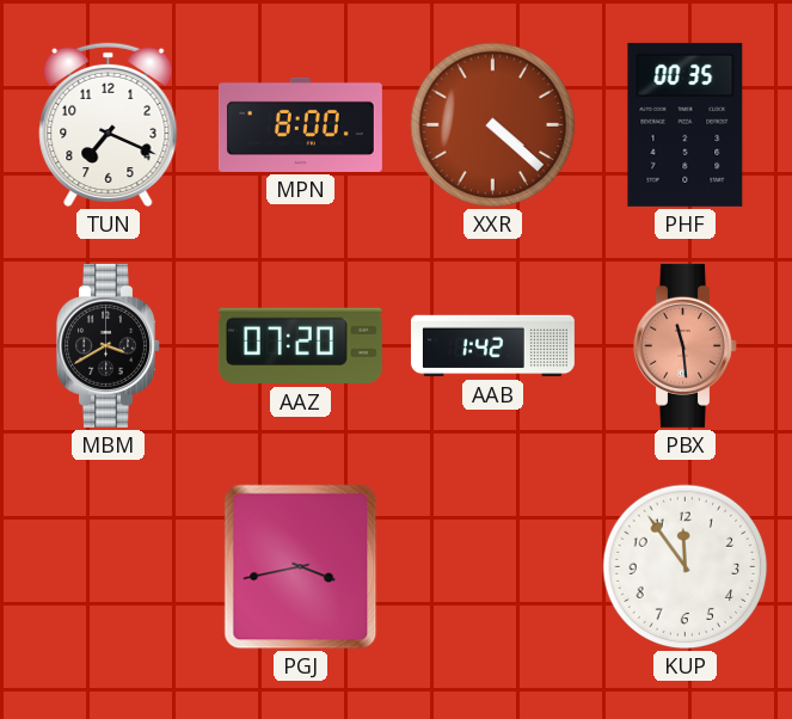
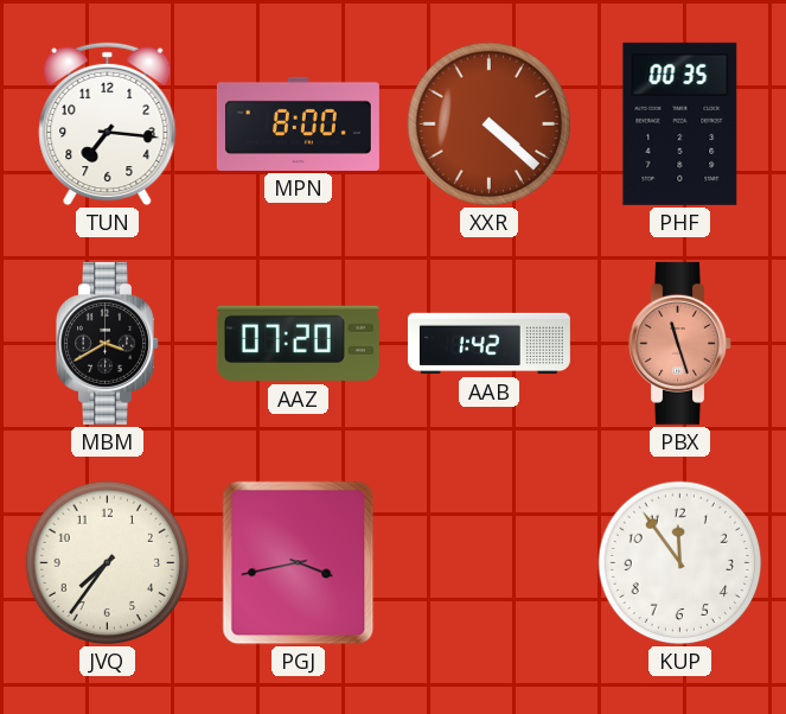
TUN: 7:19 -> 7:16
PBX: 11:29 -> 11:27
JVQ: none -> 7:36
